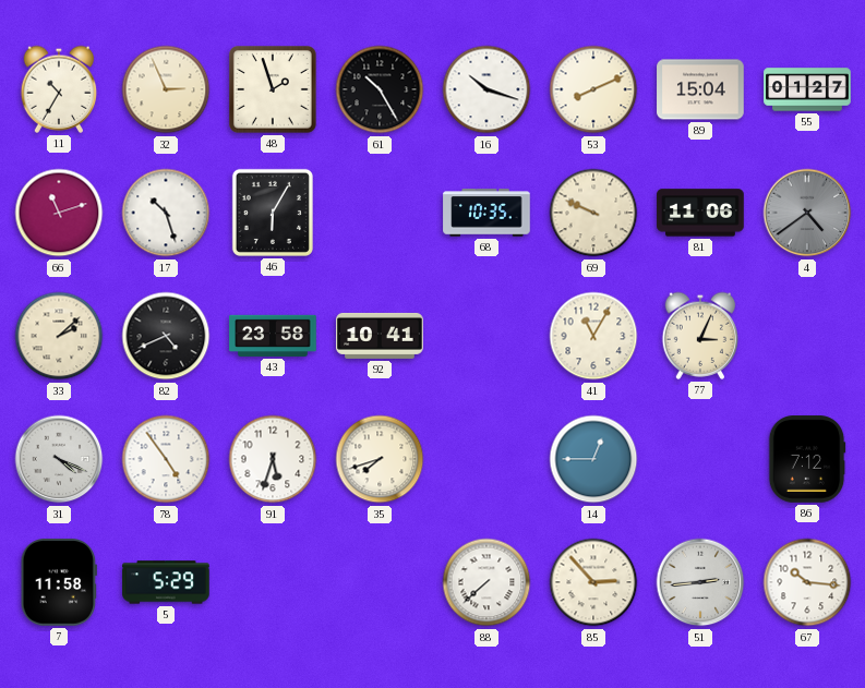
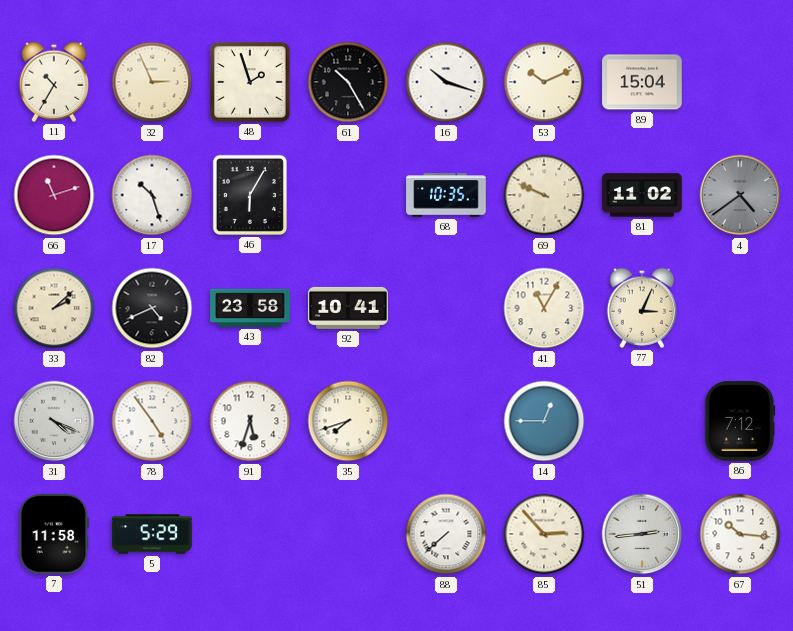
53: 8:11 -> 10:11
55: 01:27 -> none
81: 11:06 -> 11:02
